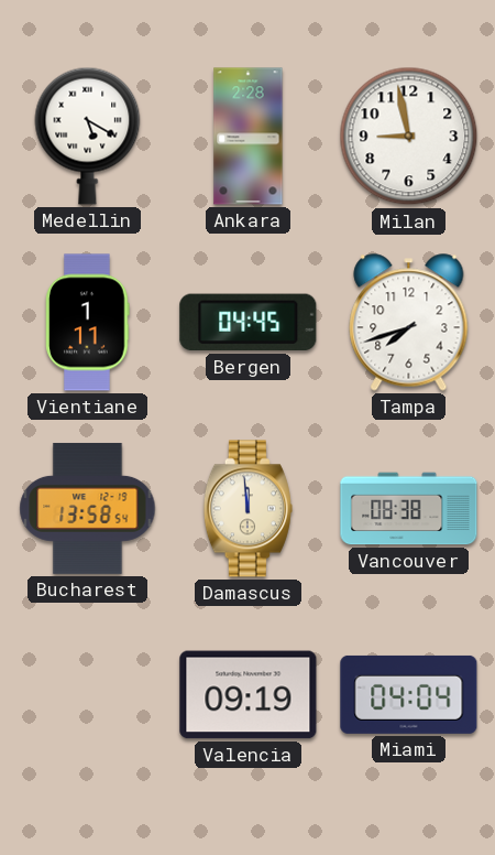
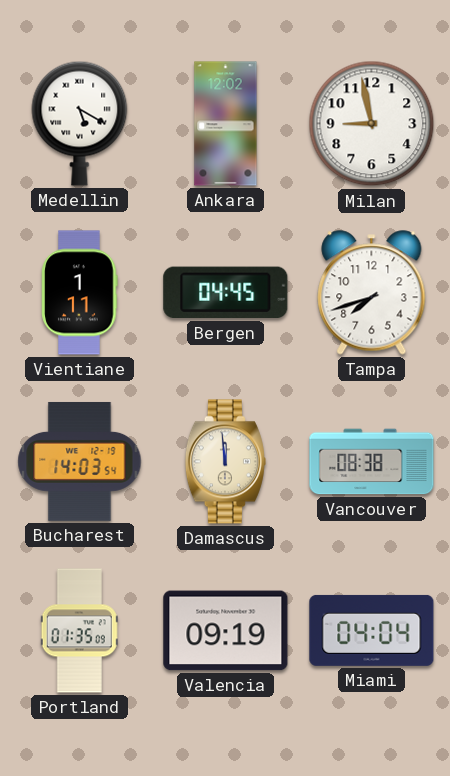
Ankara: 2:28 -> 12:02
Bucharest: 13:58 -> 14:03
Portland: none -> 01:35
